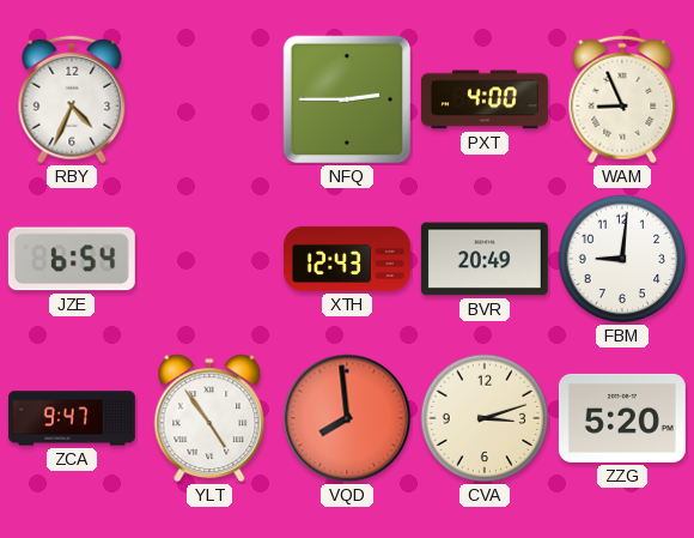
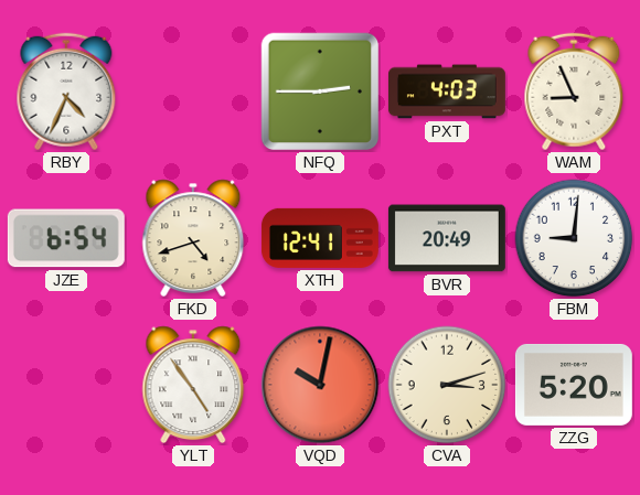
PXT: 4:00 -> 4:03
FKD: none -> 4:42
XTH: 12:43 -> 12:41
ZCA: 9:47 -> none
VQD: 7:59 -> 10:02
